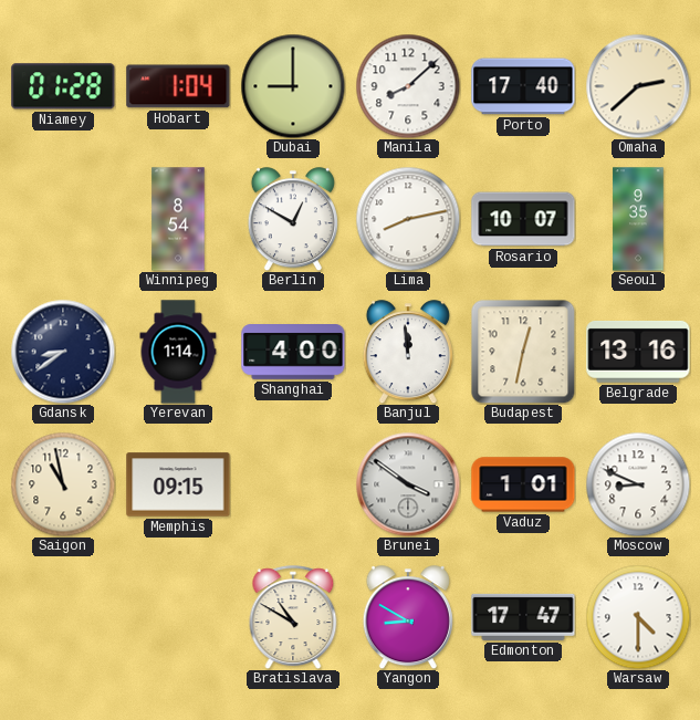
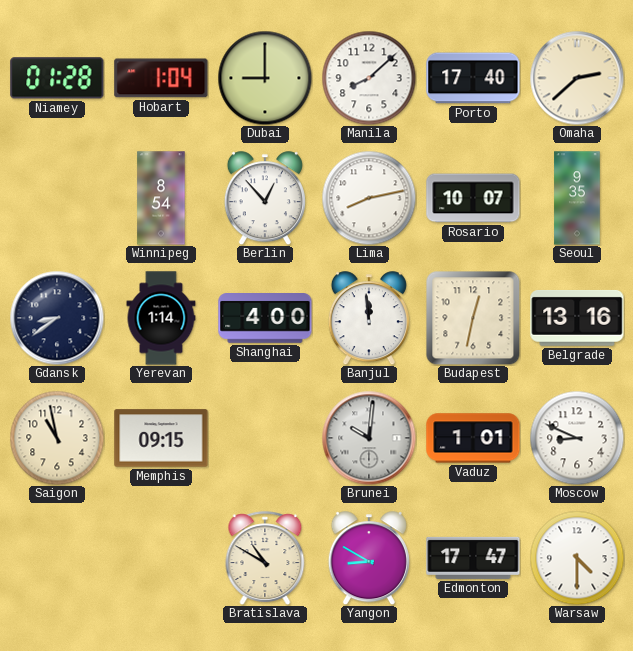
Berlin: 12:50 -> 12:53
Brunei: 3:51 -> 10:01
